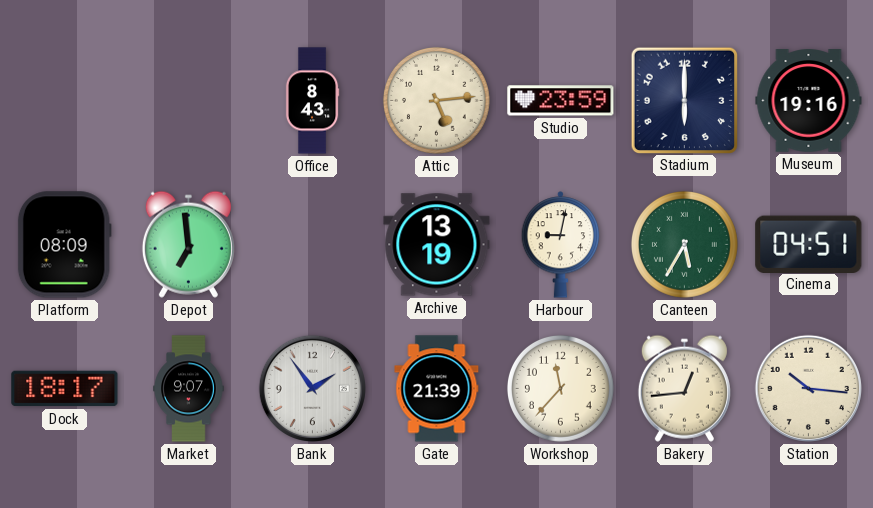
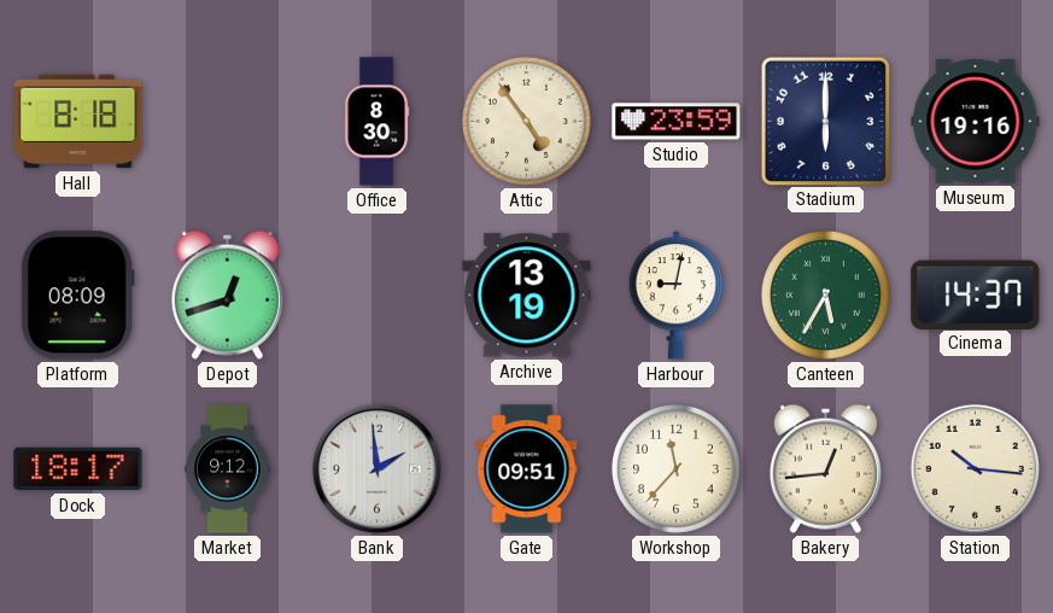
Hall: none -> 8:18
Office: 8:43 -> 8:30
Attic: 5:14 -> 4:54
Depot: 6:59 -> 12:42
Cinema: 04:51 -> 14:37
Market: 9:07 -> 9:12
Bank: 1:54 -> 1:59
Gate: 21:39 -> 09:51
